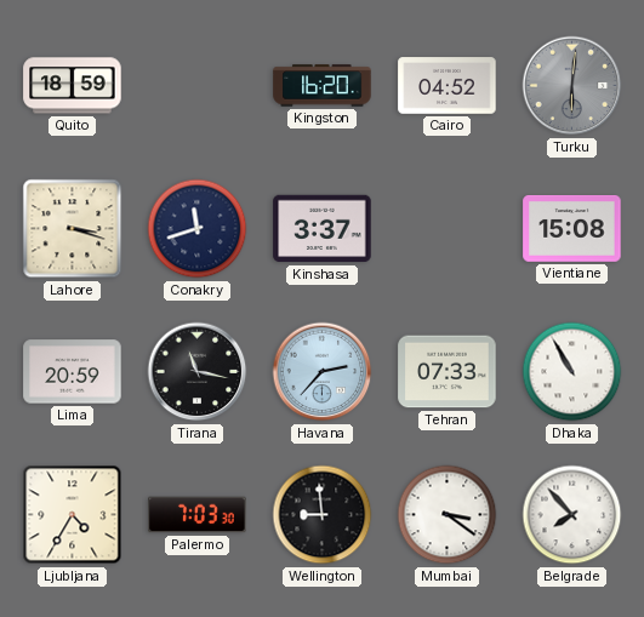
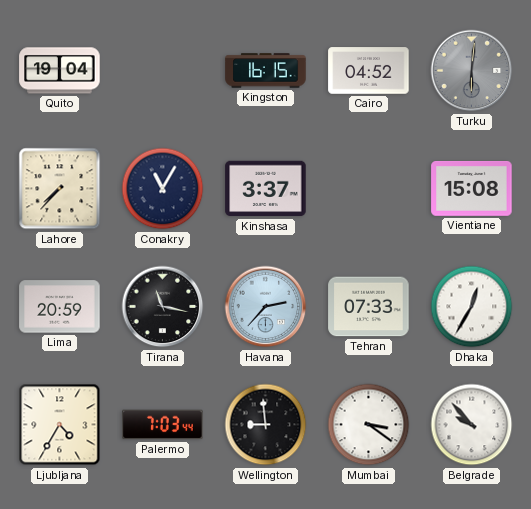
Quito: 18:59 -> 19:04
Kingston: 16:20 -> 16:15
Lahore: 3:18 -> 7:37
Conakry: 11:42 -> 11:05
Dhaka: 10:55 -> 12:35
Palermo: 7:03:30 -> 7:03:44
Belgrade: 7:53 -> 9:53
